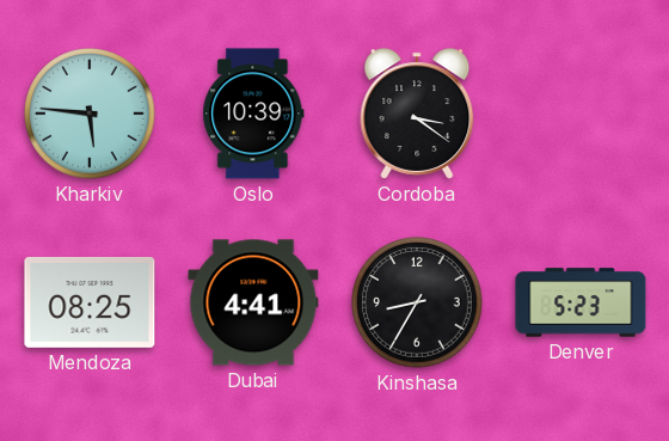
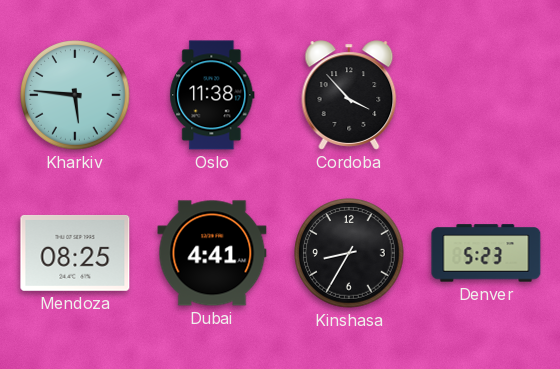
Oslo: 10:39 -> 11:38
Cordoba: 3:21 -> 3:53
